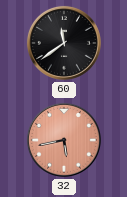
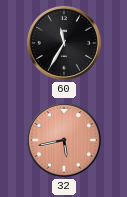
60: 11:39 -> 11:35
